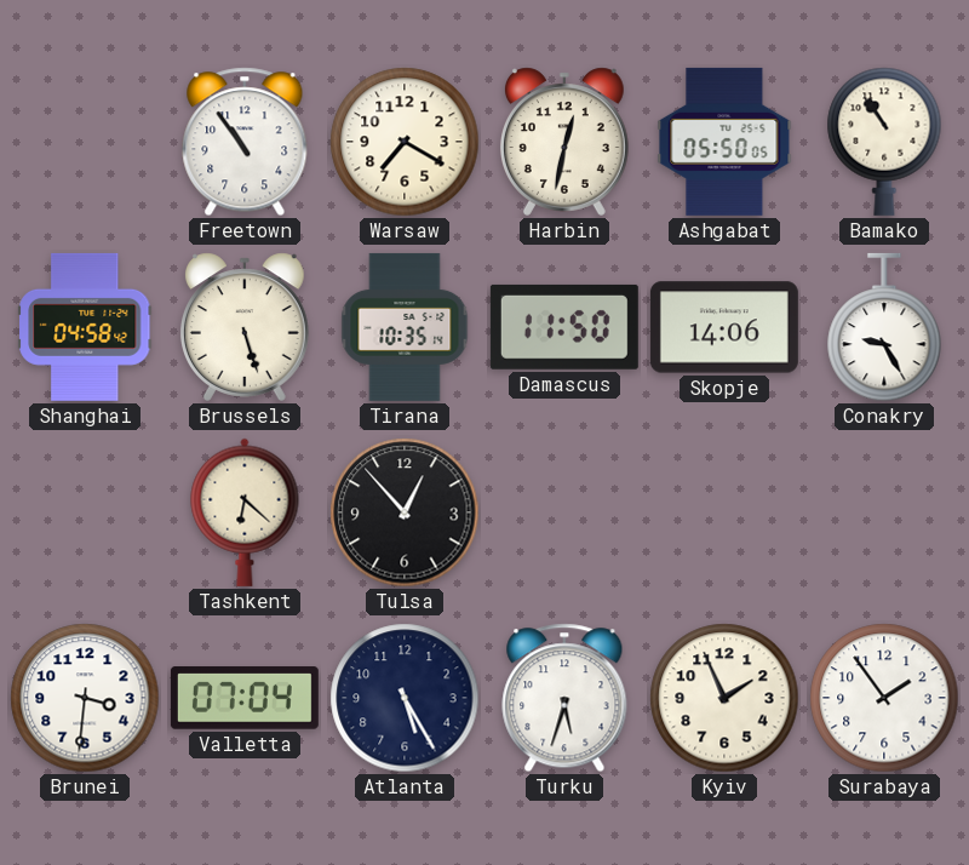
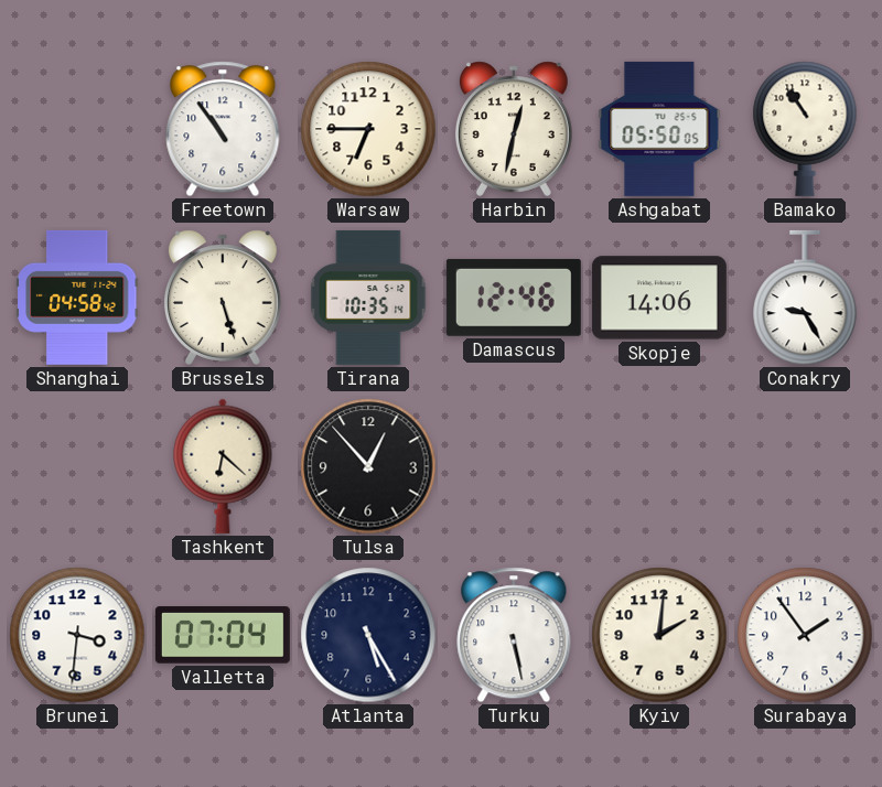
Warsaw: 7:20 -> 6:45
Damascus: 11:50 -> 12:46
Turku: 5:33 -> 5:28
Kyiv: 1:56 -> 2:01
